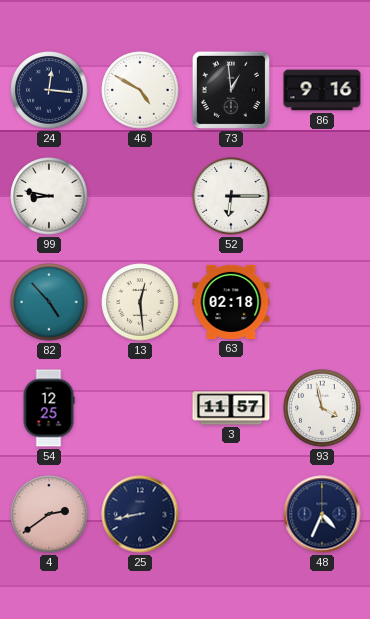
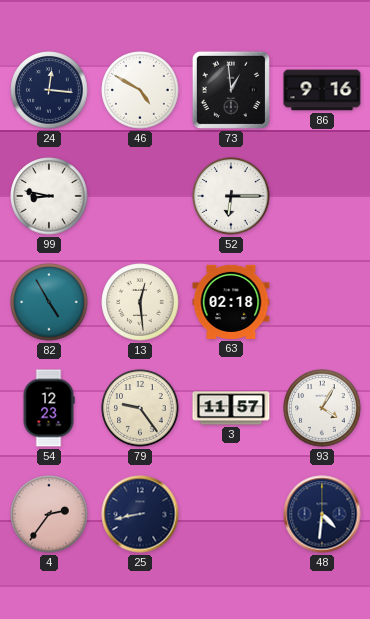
82: 4:53 -> 4:55
54: 12:25 -> 12:23
79: none -> 9:24
93: 3:58 -> 4:05
4: 2:39 -> 2:36
48: 4:34 -> 4:31
